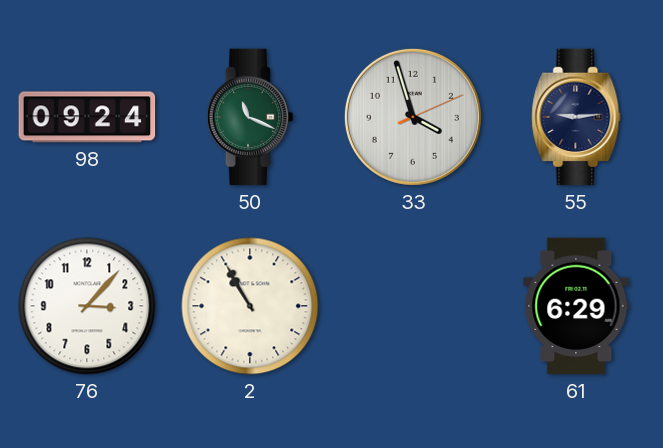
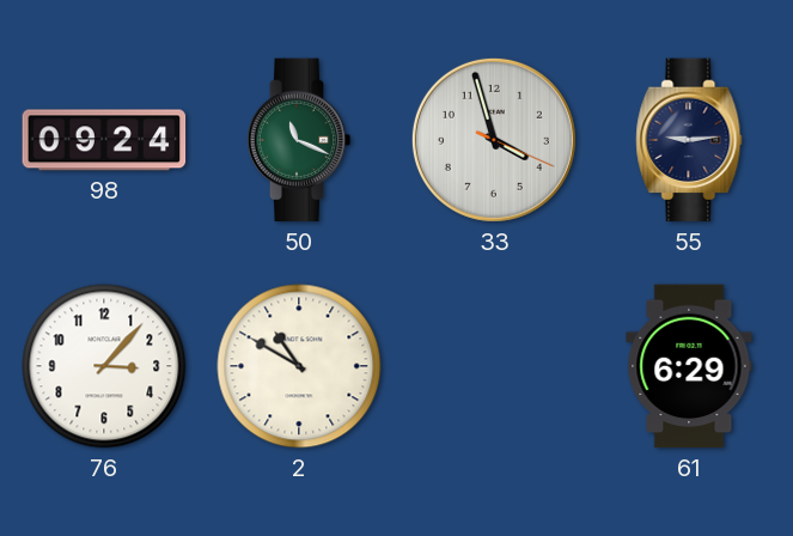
33: 3:57:11 -> 3:57:19
2: 10:55 -> 10:50
